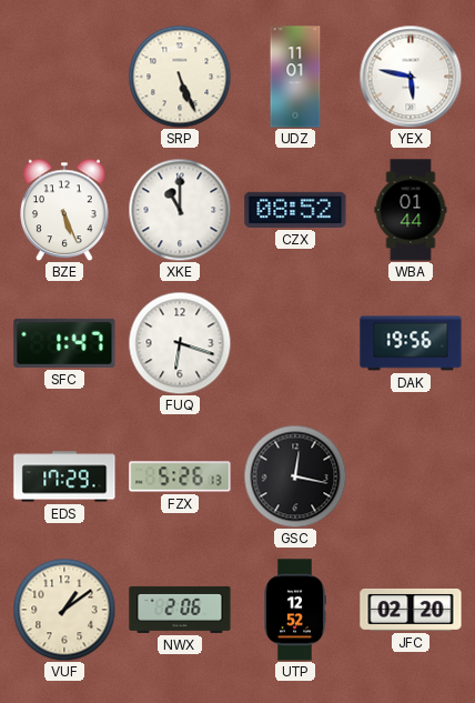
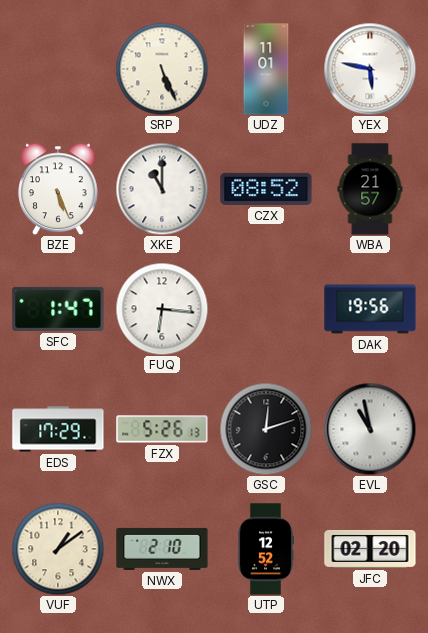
WBA: 01:44 -> 21:57
FUQ: 6:18 -> 6:16
GSC: 12:17 -> 12:12
EVL: none -> 10:58
NWX: 2:06 -> 2:10
